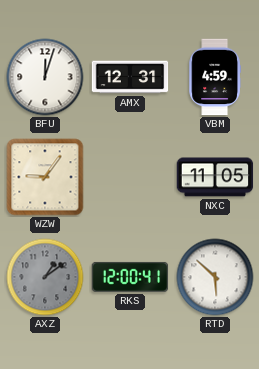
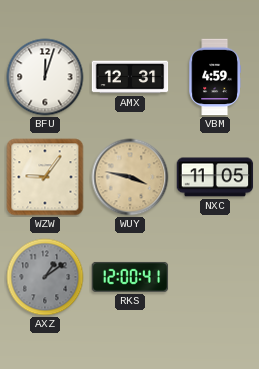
WUY: none -> 3:47
RTD: 5:52 -> none
